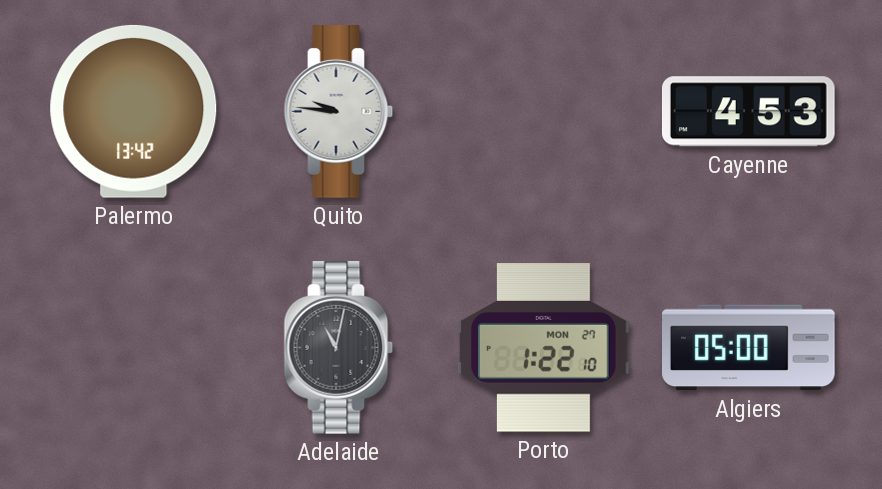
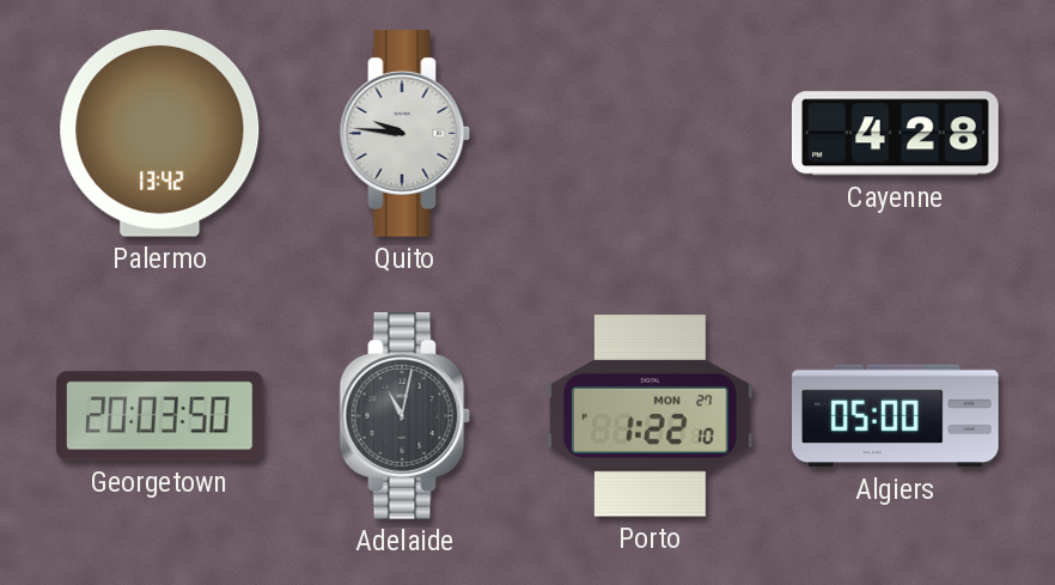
Cayenne: 4:53 -> 4:28
Georgetown: none -> 20:03
